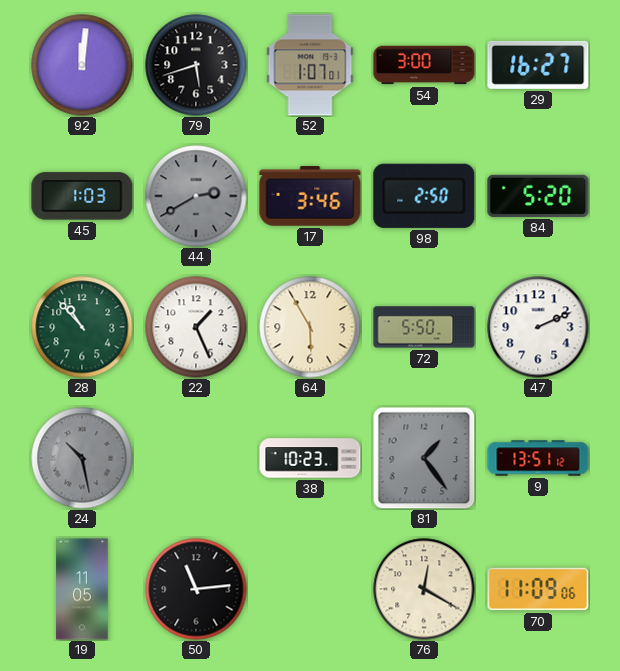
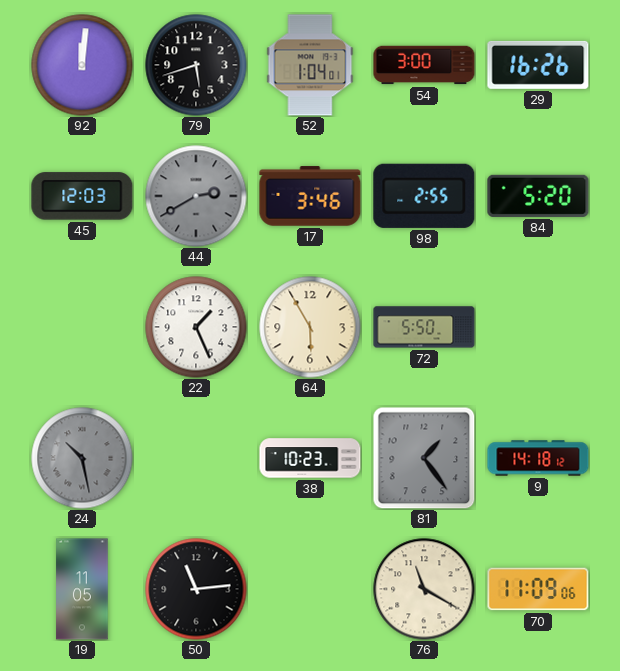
52: 1:07 -> 1:04
29: 16:27 -> 16:26
45: 1:03 -> 12:03
98: 2:50 -> 2:55
28: 10:53 -> none
47: 2:11 -> none
9: 13:51 -> 14:18
76: 12:20 -> 11:20
